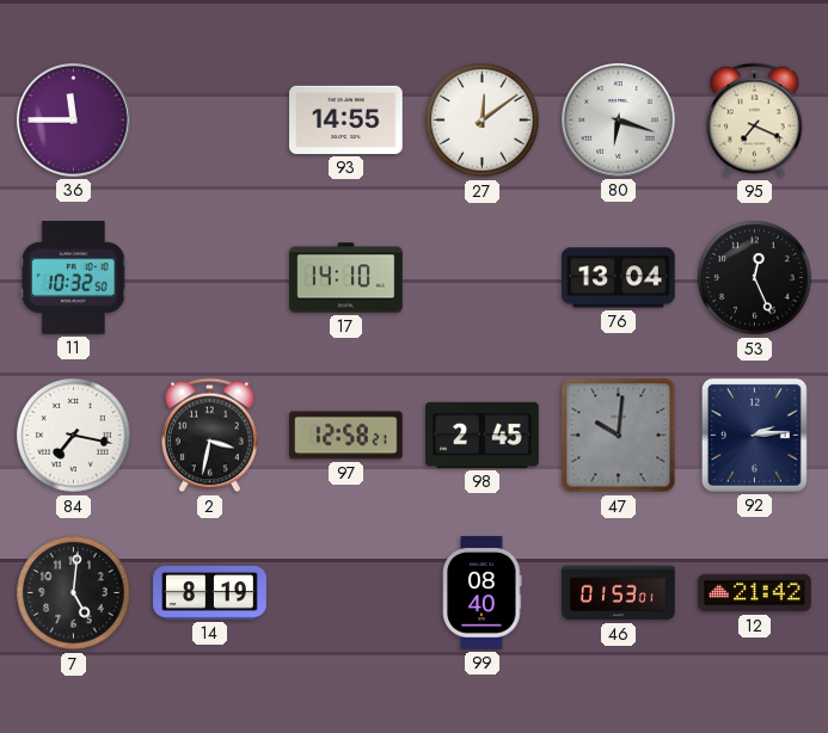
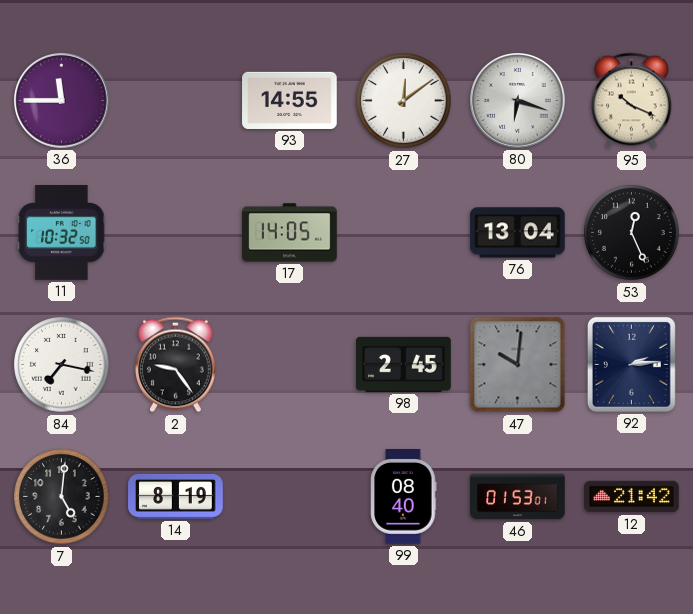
95: 7:19 -> 10:19
17: 14:10 -> 14:05
2: 3:32 -> 9:24
97: 12:58 -> none
